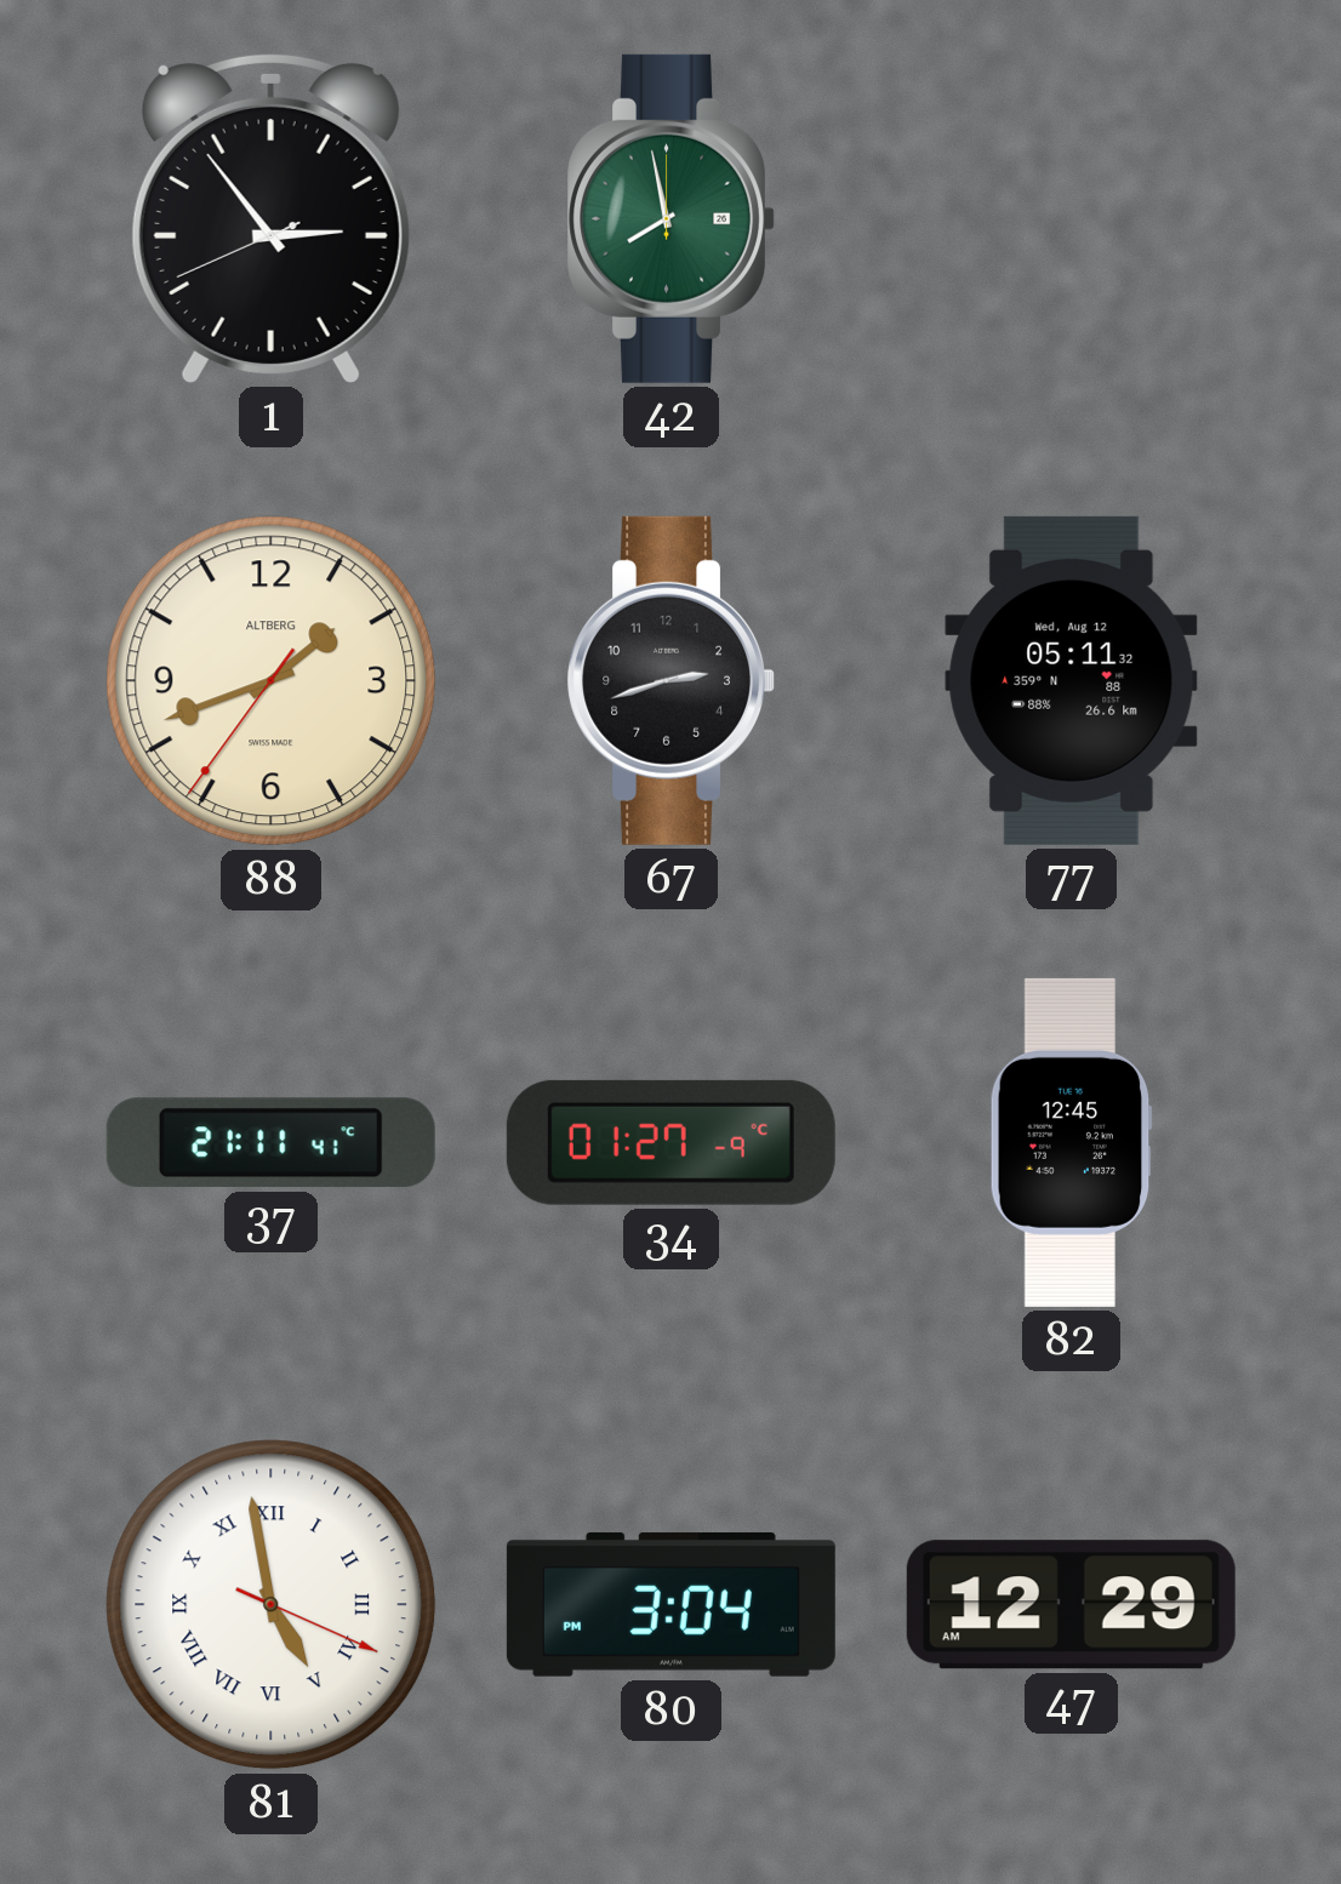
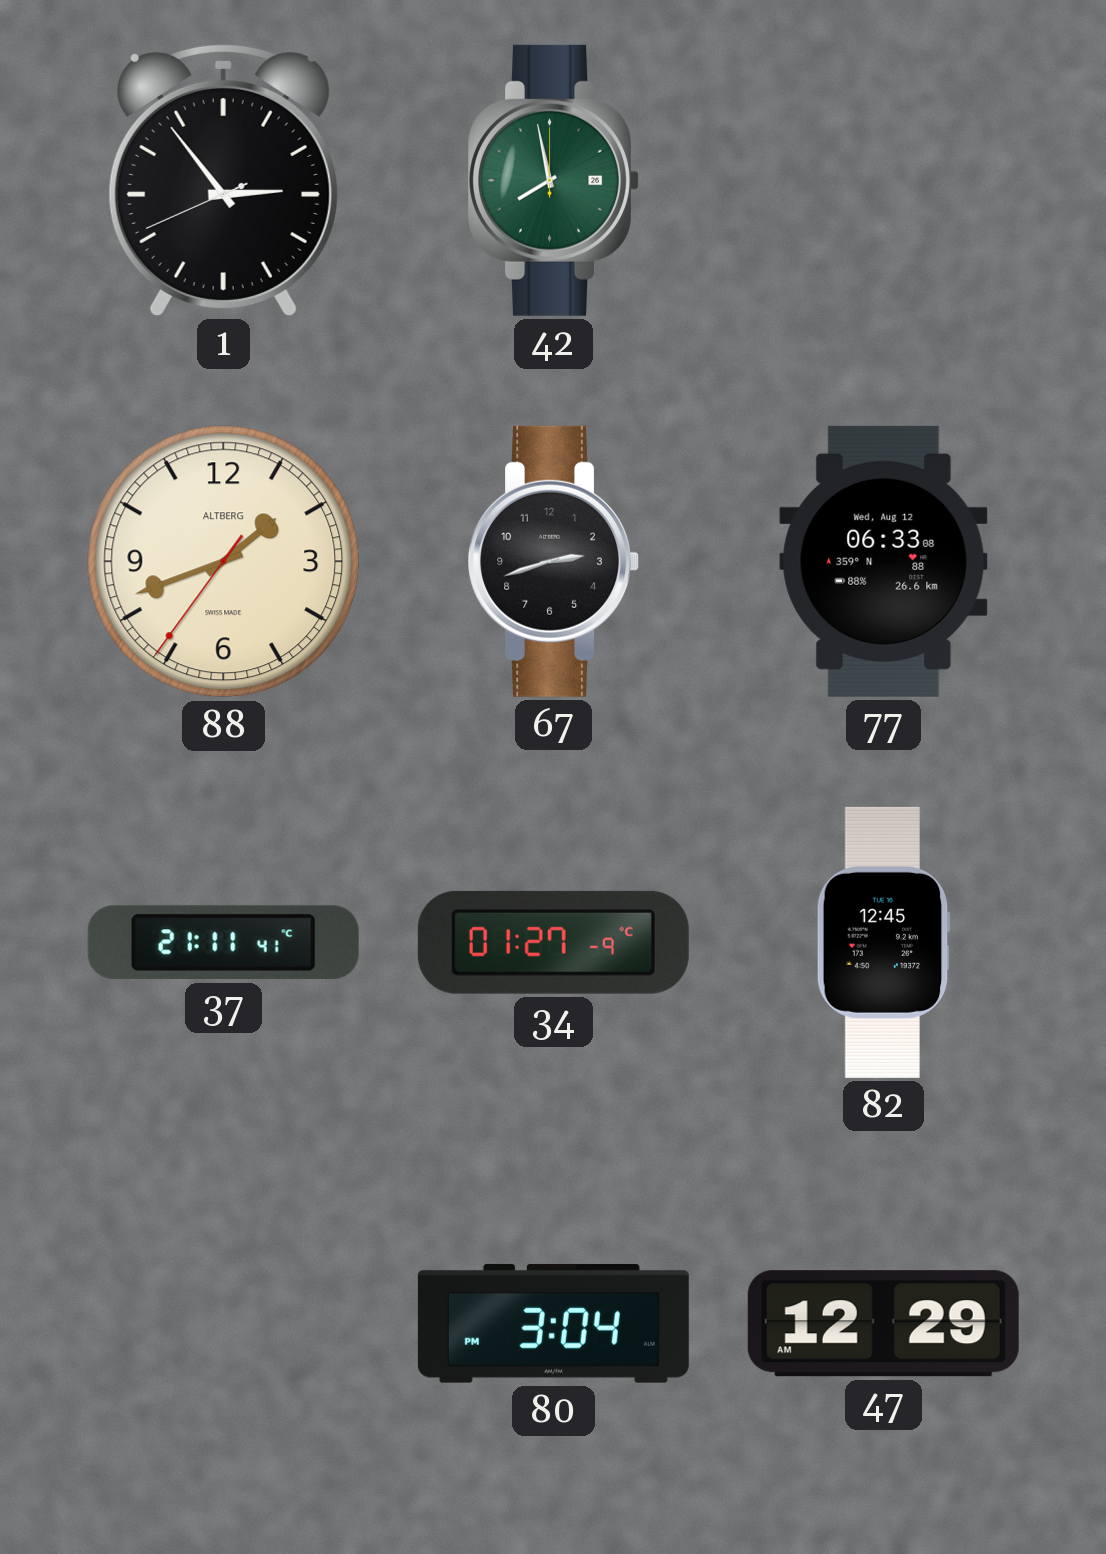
77: 05:11 -> 06:33
81: 4:58 -> none
